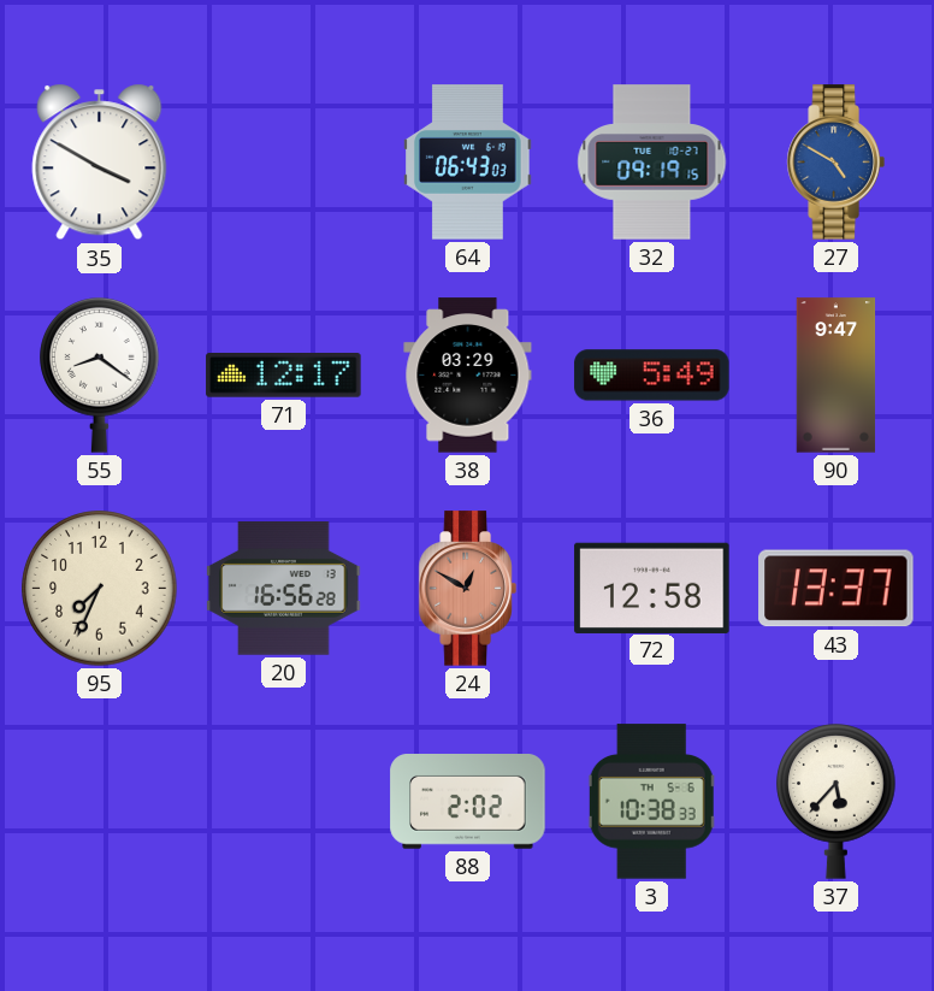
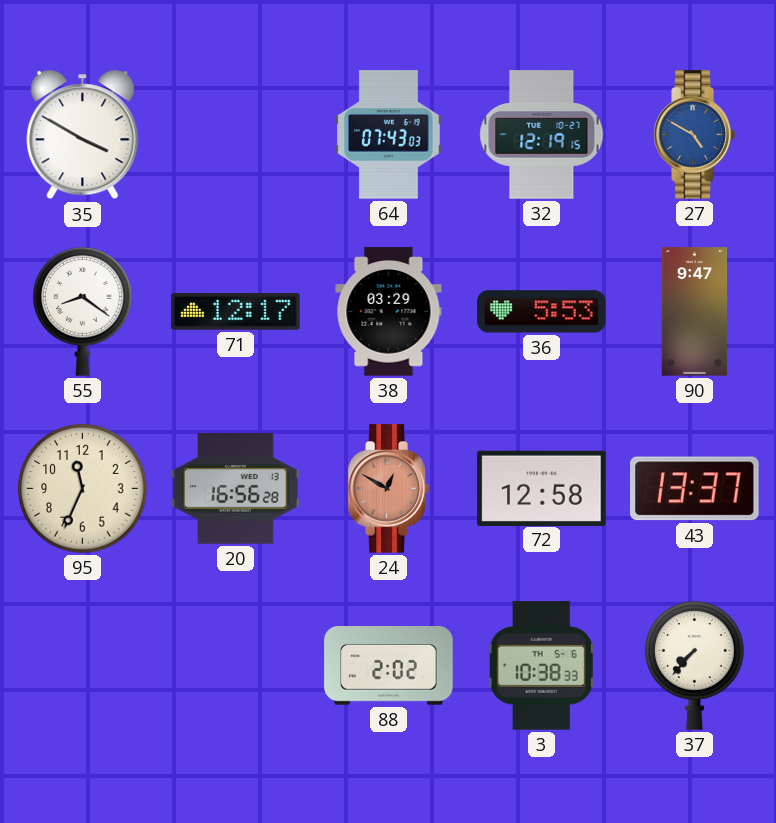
64: 06:43 -> 07:43
32: 09:19 -> 12:19
36: 5:49 -> 5:53
95: 7:34 -> 11:34
37: 5:37 -> 7:37
